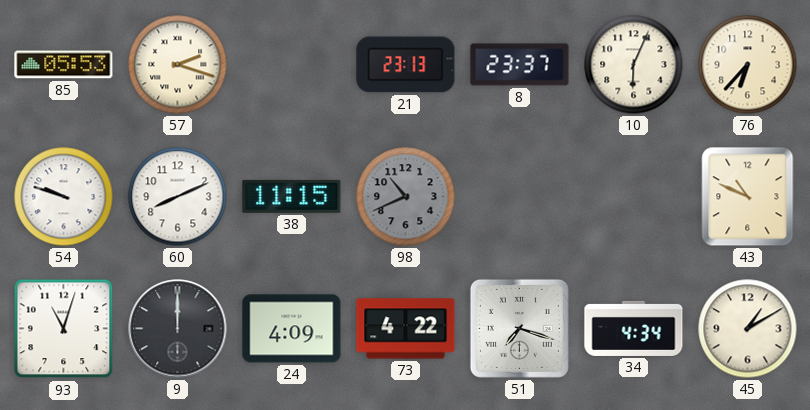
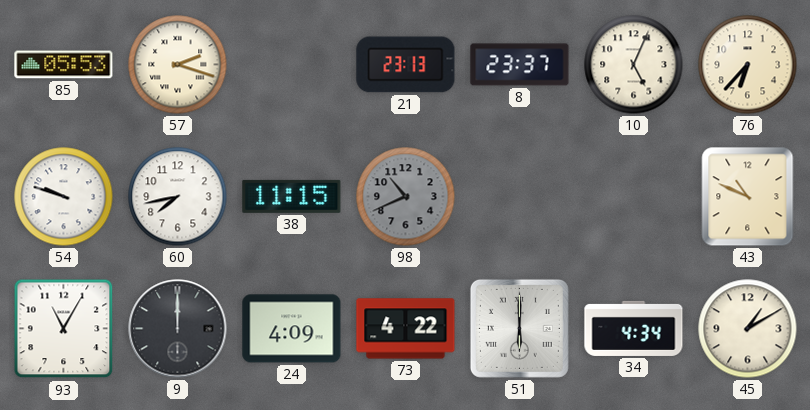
10: 6:04 -> 5:04
60: 8:11 -> 7:43
93: 11:03 -> 11:05
51: 7:18 -> 6:00
